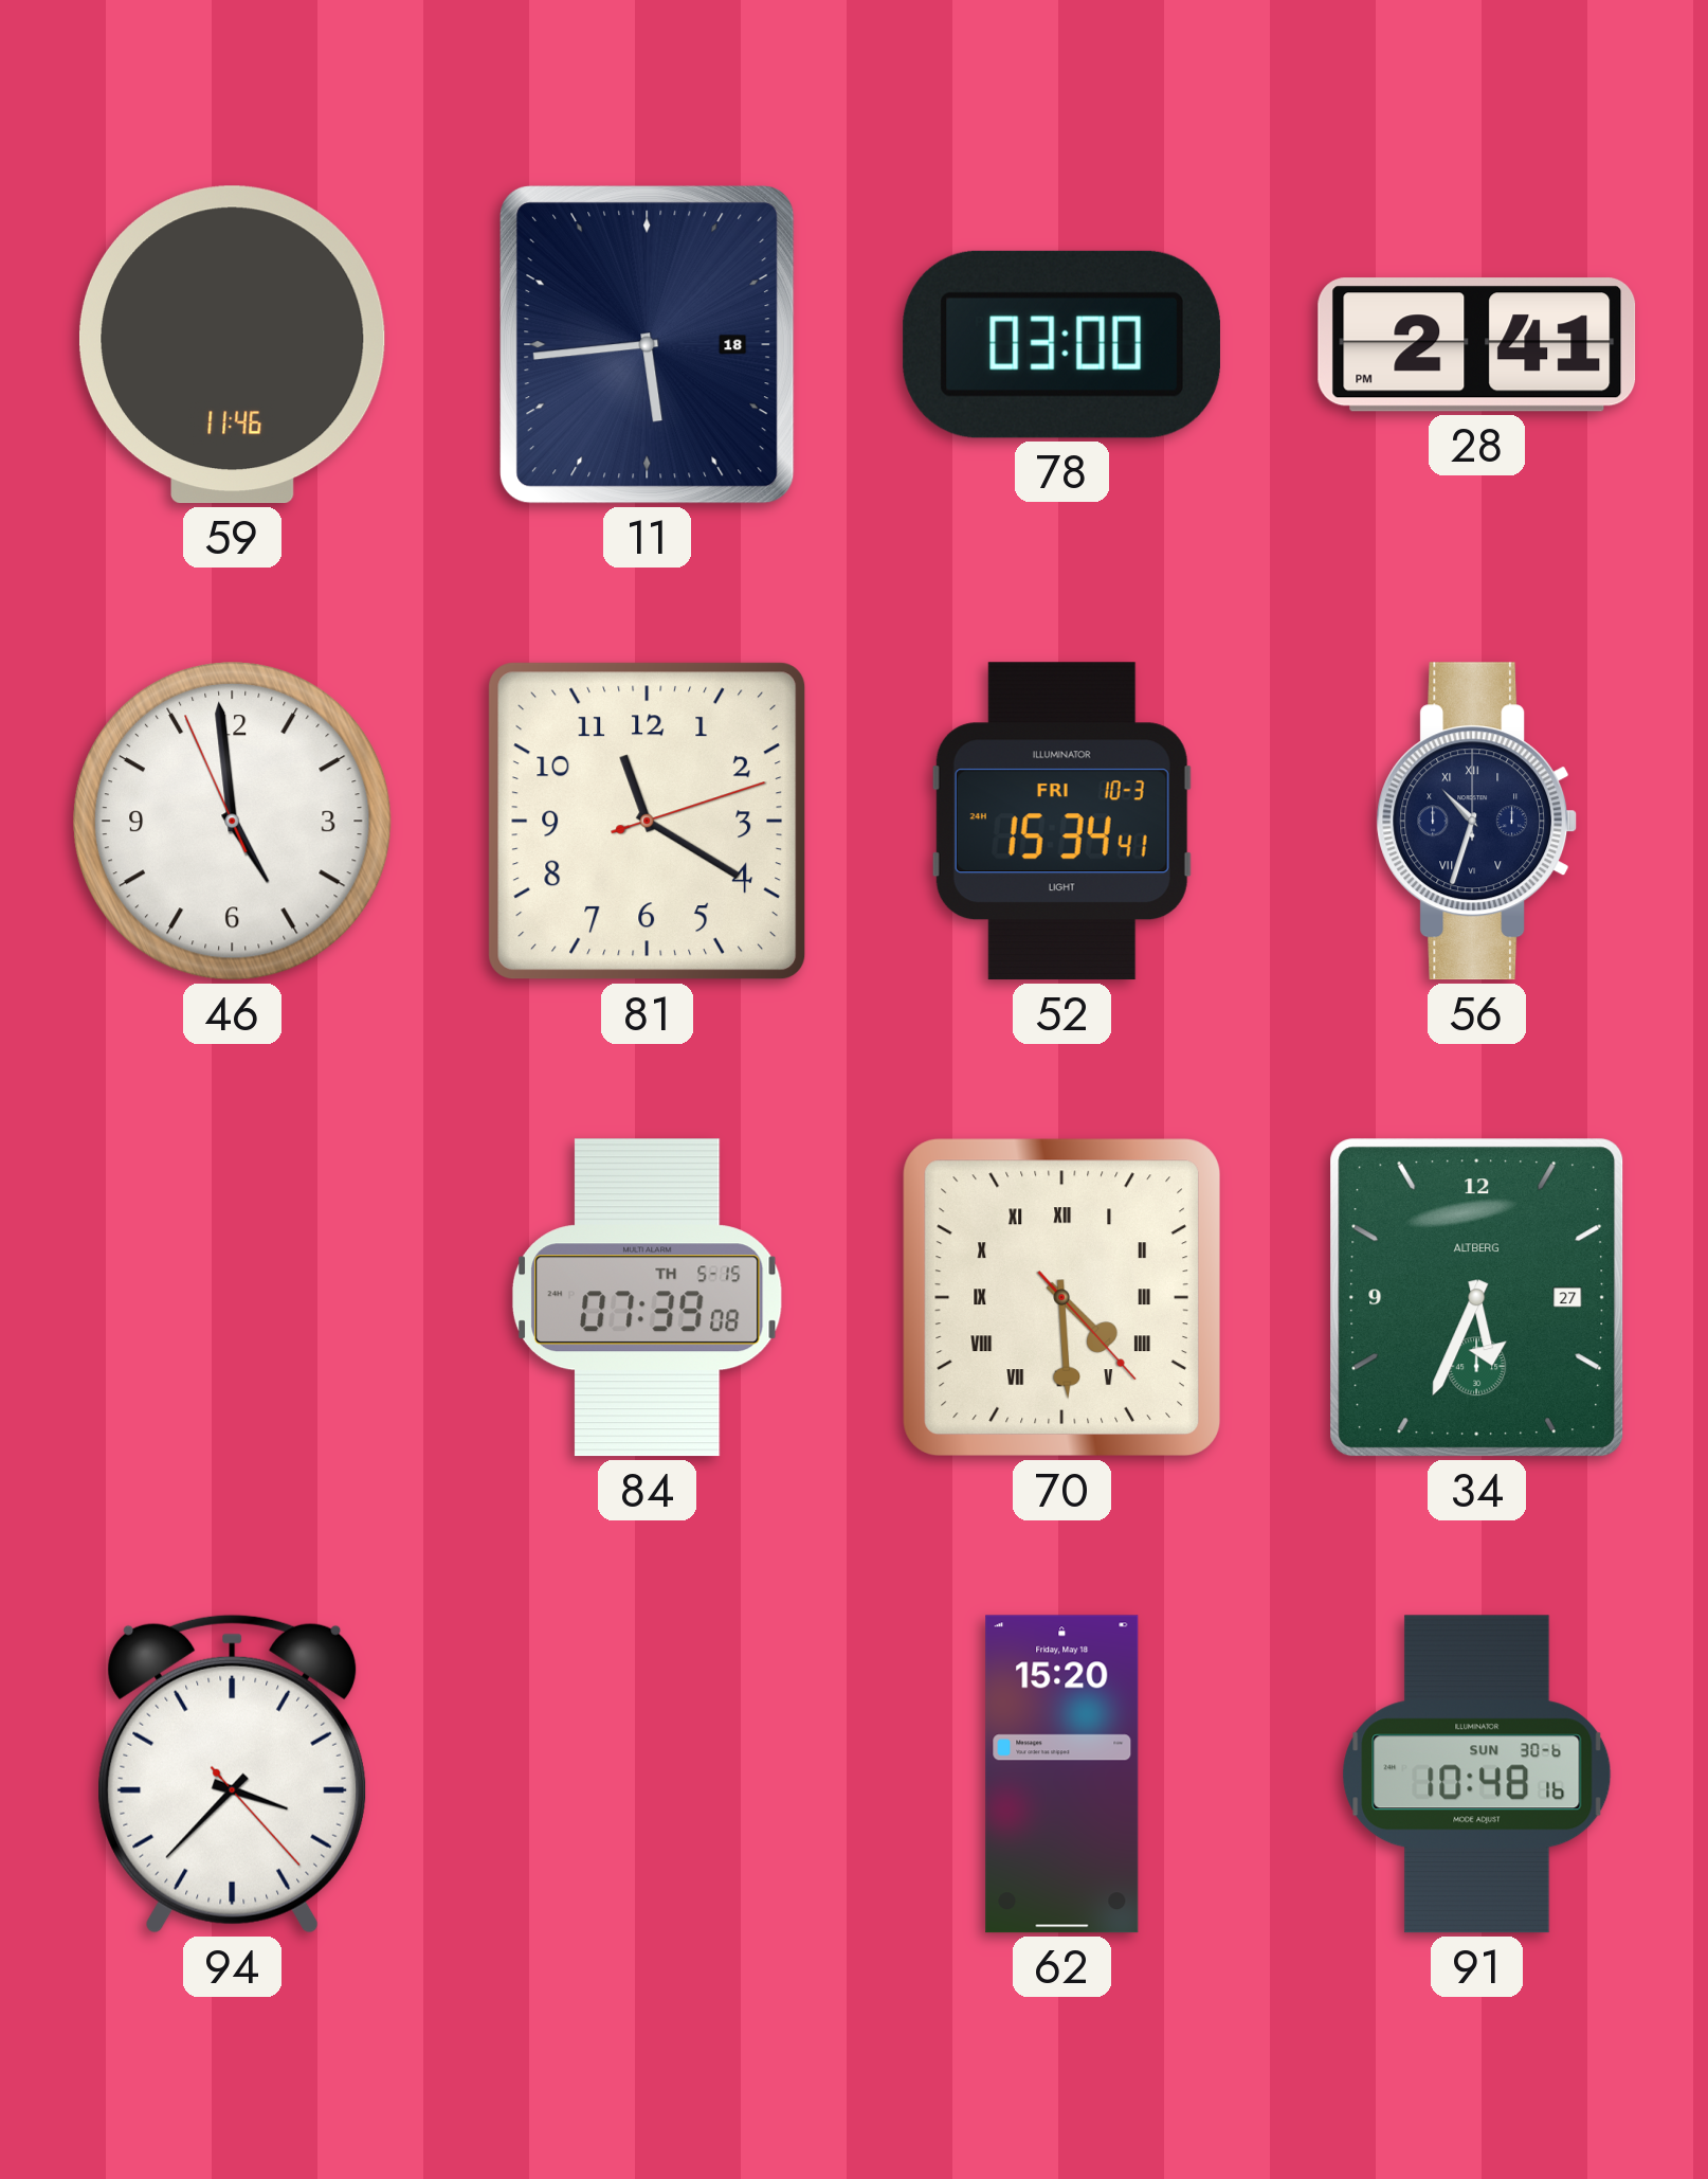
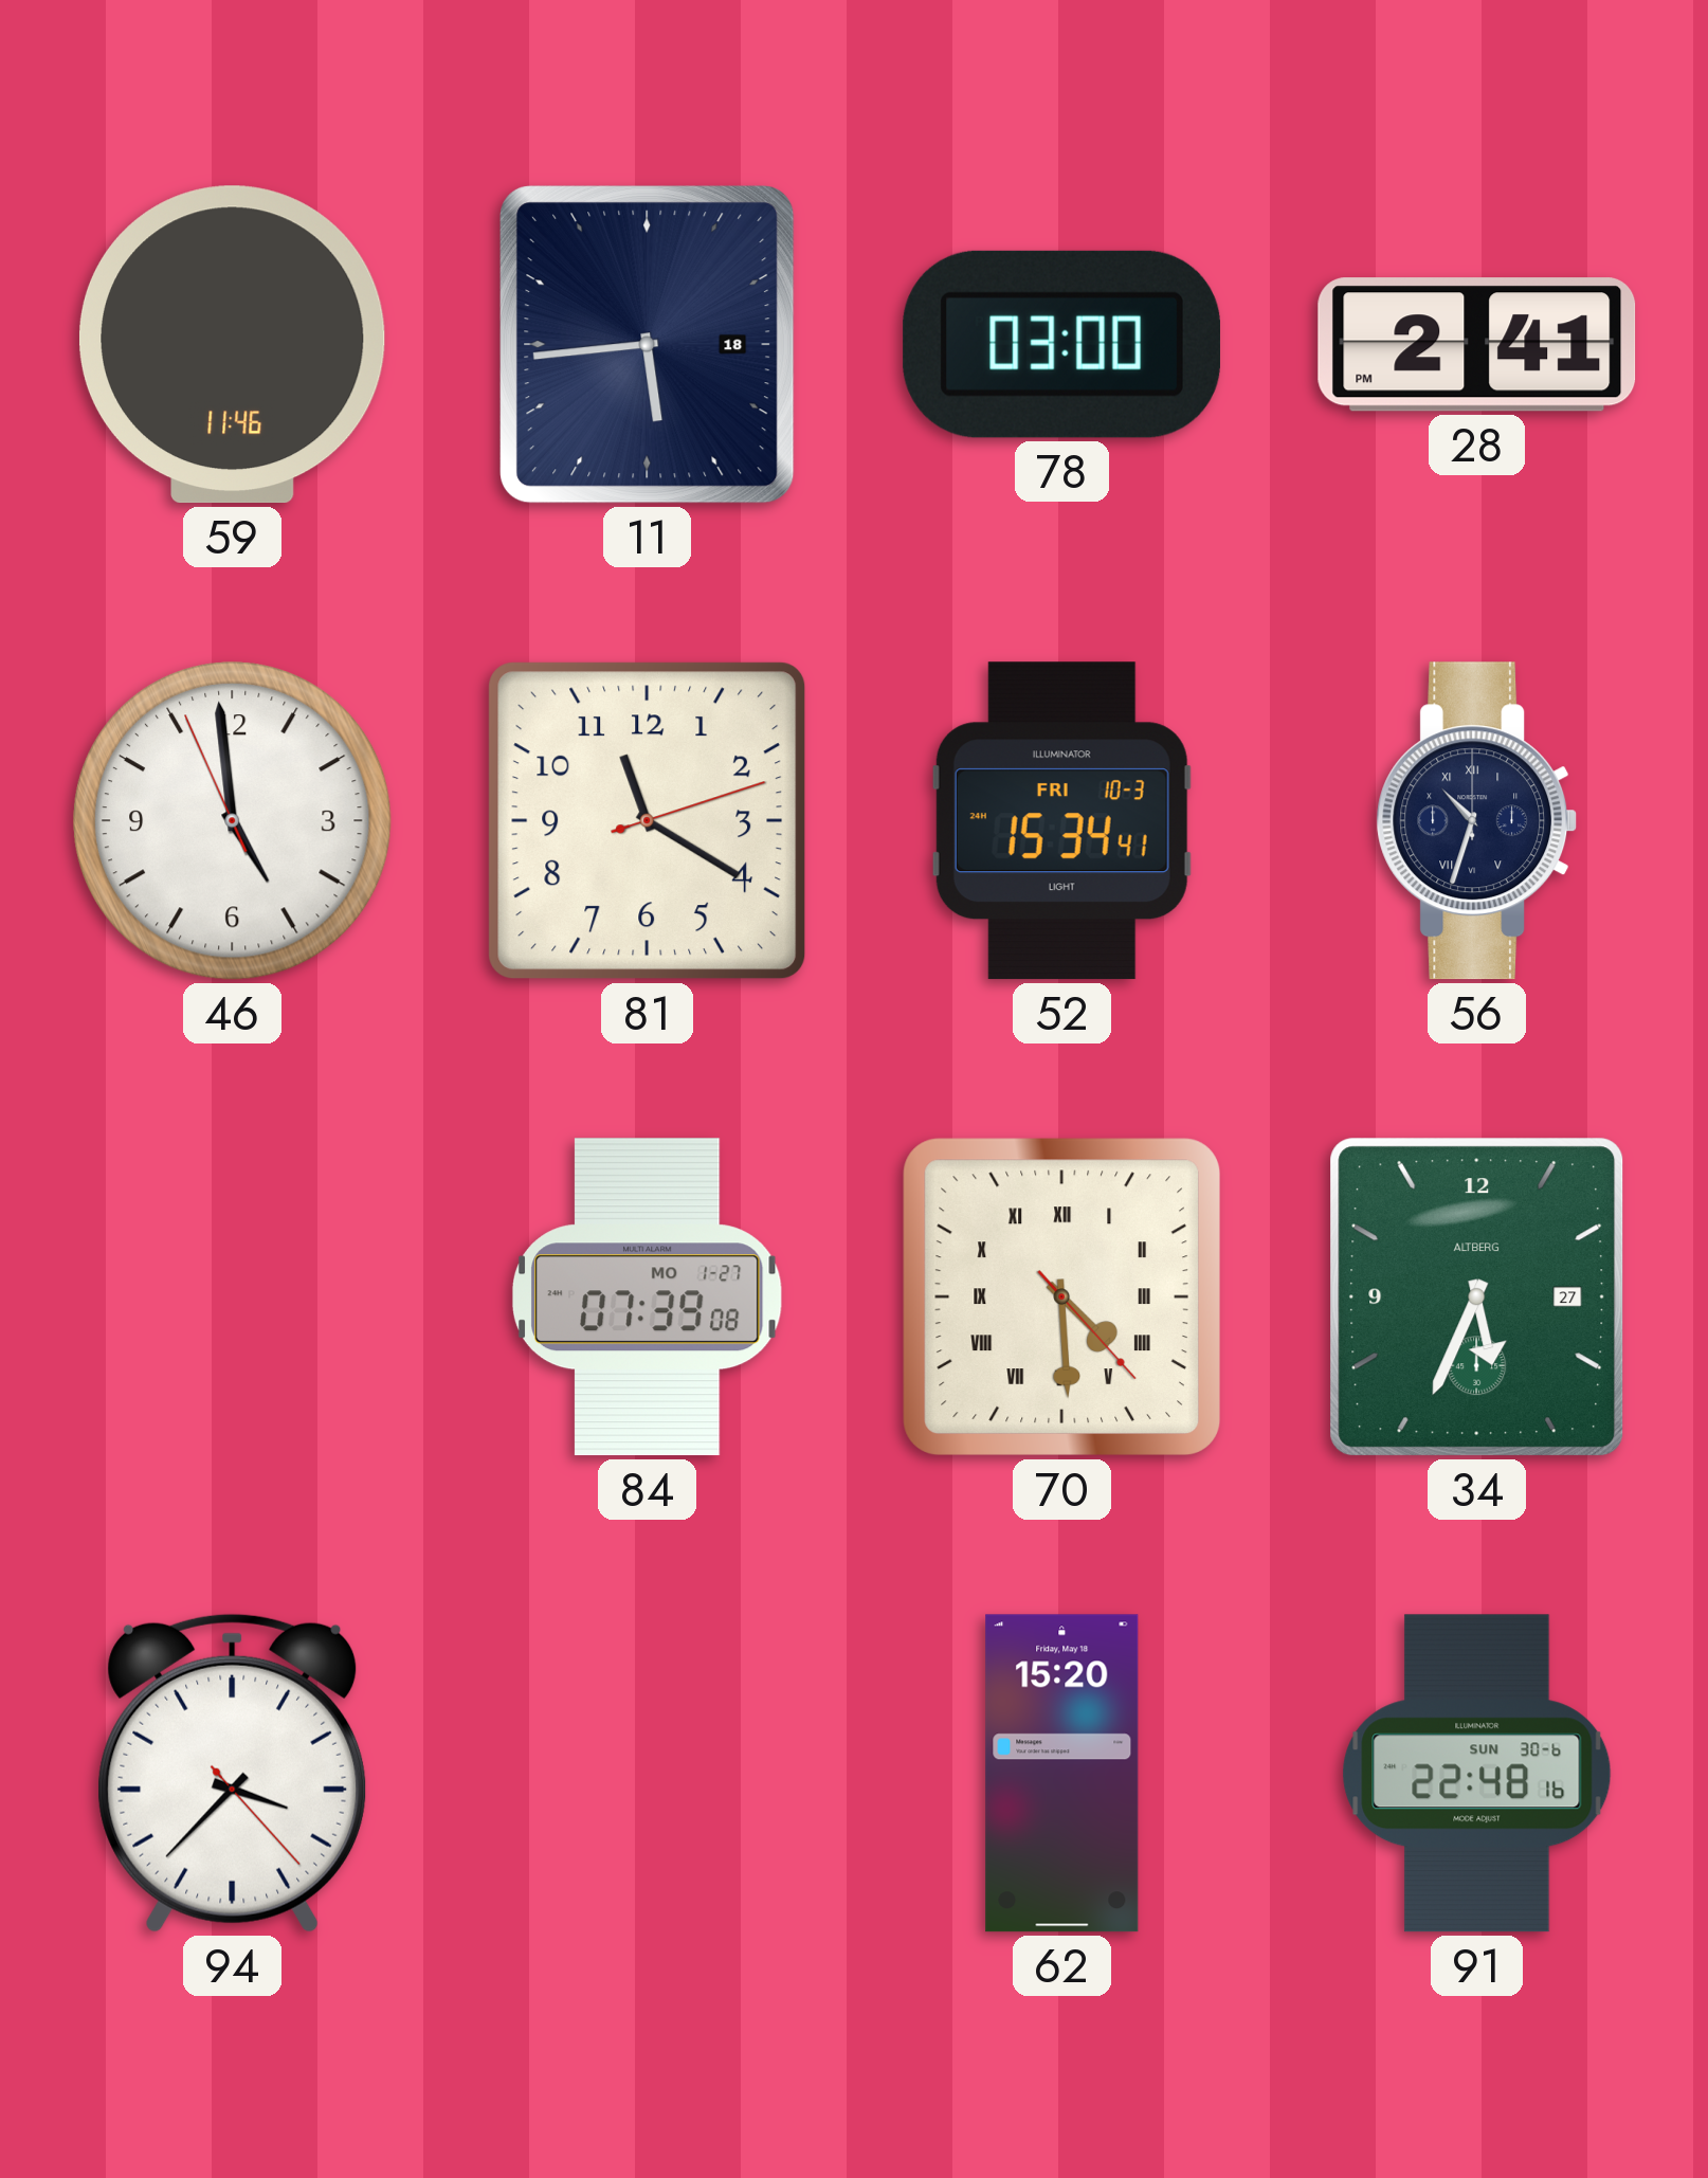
84 date: TH 5-15 -> MO 1-27
91: 10:48 -> 22:48
